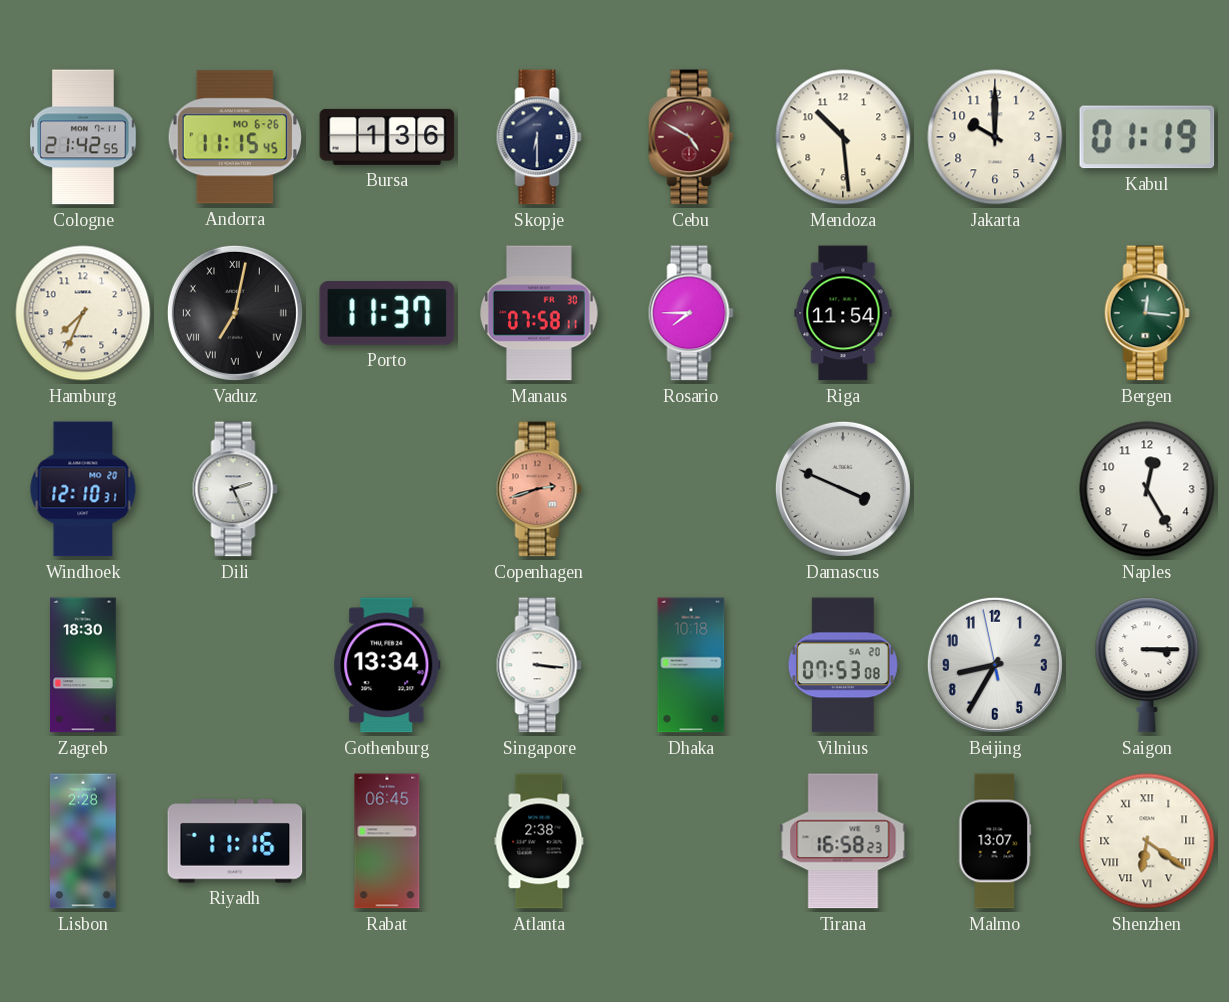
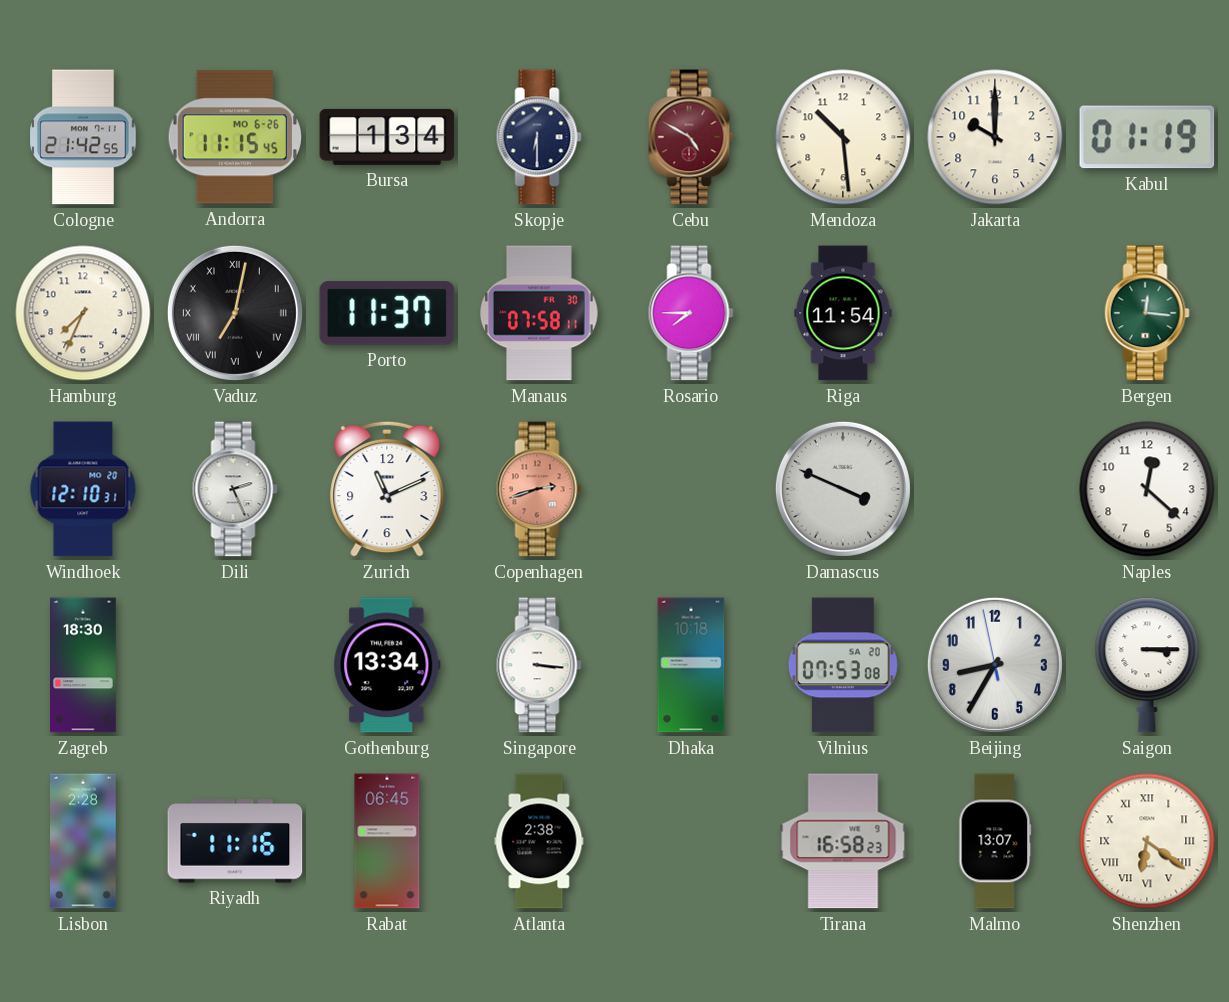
Bursa: 1:36 -> 1:34
Zurich: none -> 11:11
Naples: 12:25 -> 12:22
